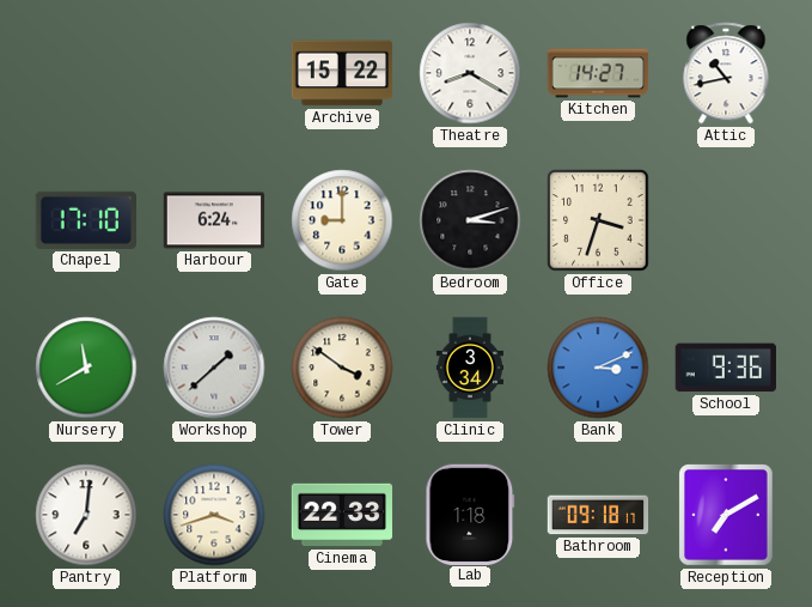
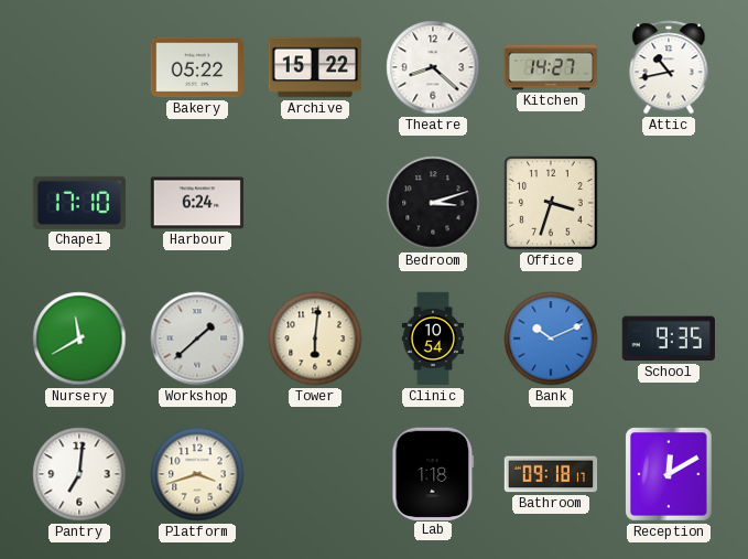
Bakery: none -> 05:22
Theatre: 8:20 -> 8:22
Gate: 9:00 -> none
Tower: 3:51 -> 6:01
Clinic: 3:34 -> 10:54
Bank: 3:11 -> 10:11
School: 9:36 -> 9:35
Cinema: 22:33 -> none
Reception: 7:10 -> 12:10
